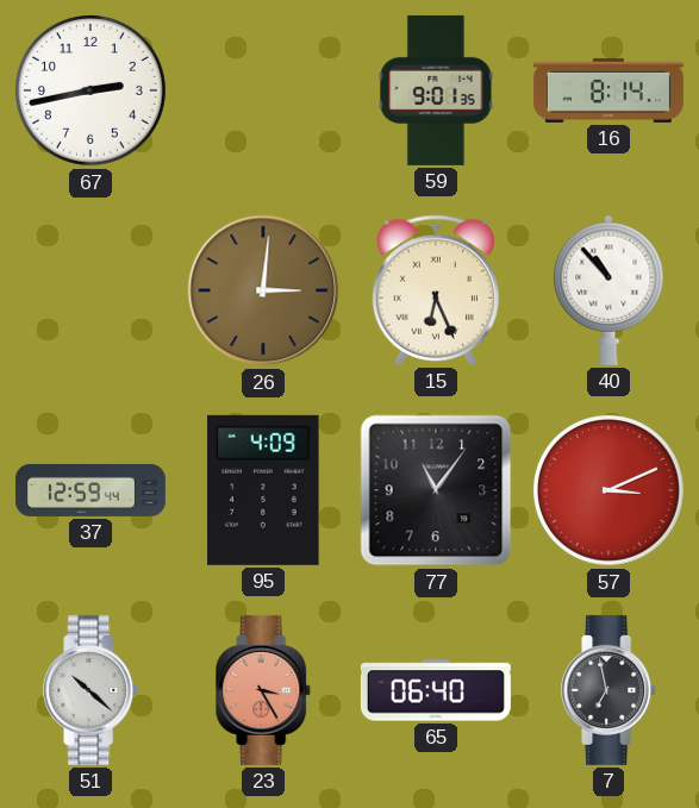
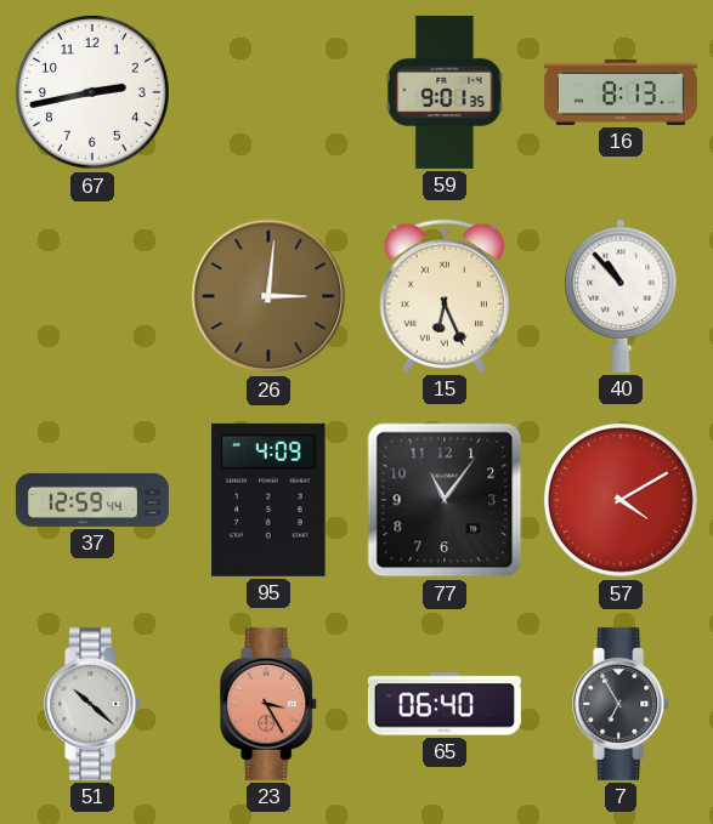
16: 8:14 -> 8:13
57: 3:11 -> 4:10
7: 6:58 -> 6:55
